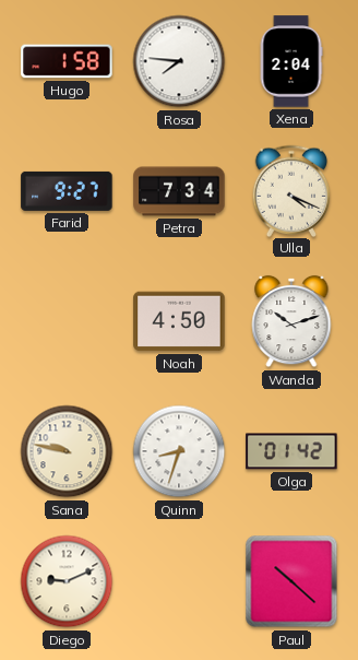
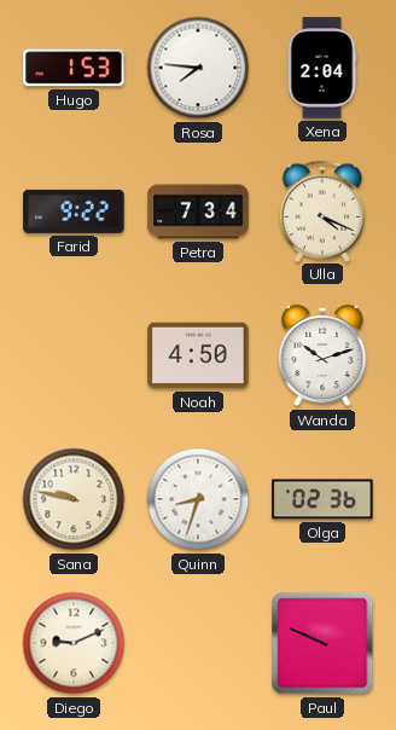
Hugo: 1:58 -> 1:53
Farid: 9:27 -> 9:22
Olga: 01:42 -> 02:36
Paul: 10:22 -> 9:49
